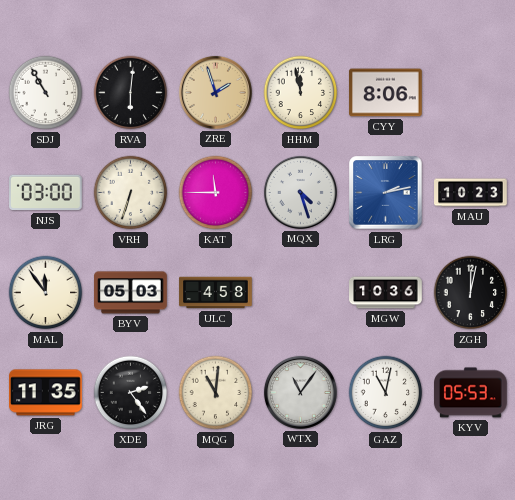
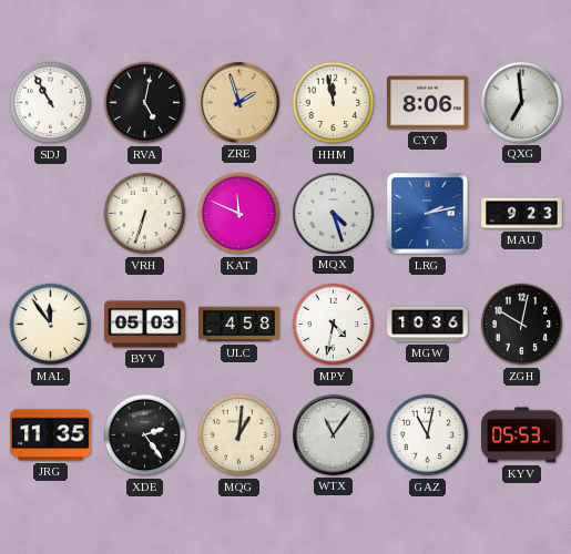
RVA: 6:01 -> 5:02
QXG: none -> 6:59
NJS: 03:00 -> none
KAT: 11:45 -> 11:49
MAU: 10:23 -> 9:23
MPY: none -> 4:32
ZGH: 12:02 -> 10:02
MQG: 11:01 -> 1:01
